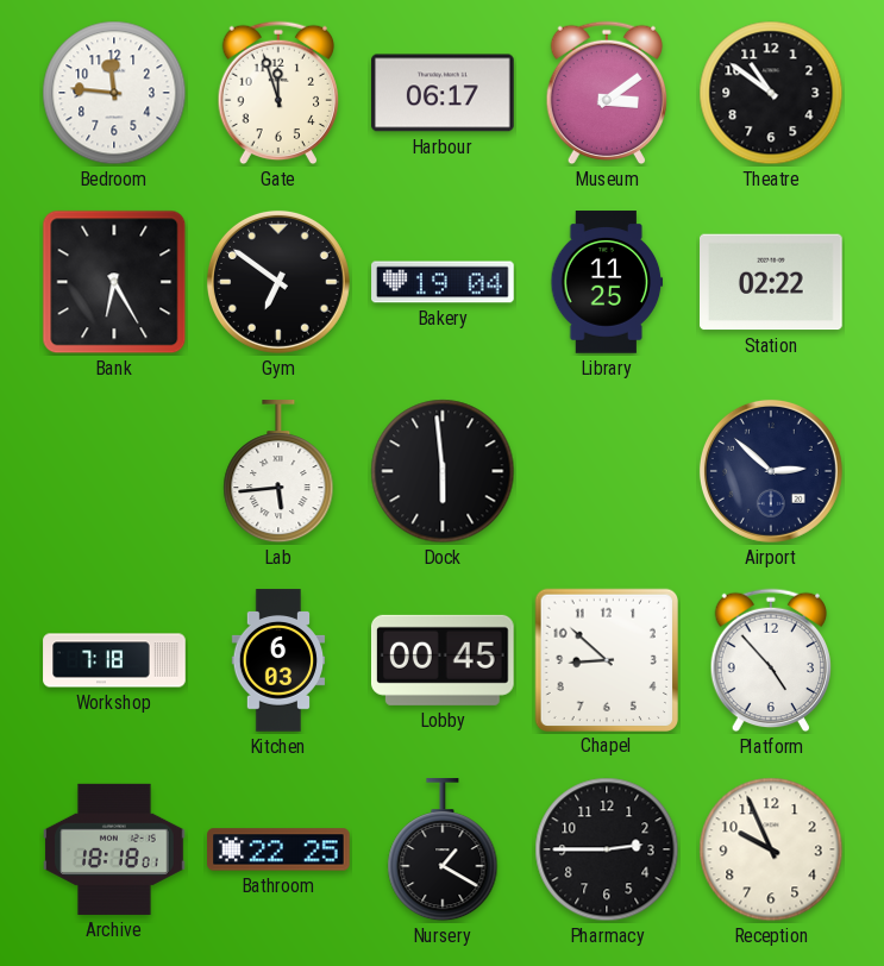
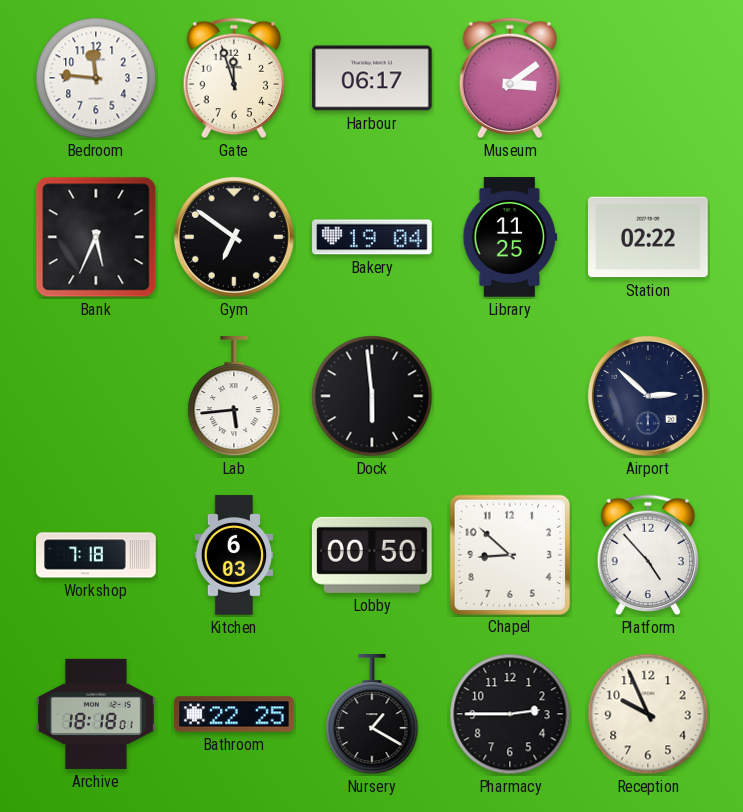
Theatre: 10:51 -> none
Bank: 6:25 -> 5:34
Lobby: 00:45 -> 00:50
